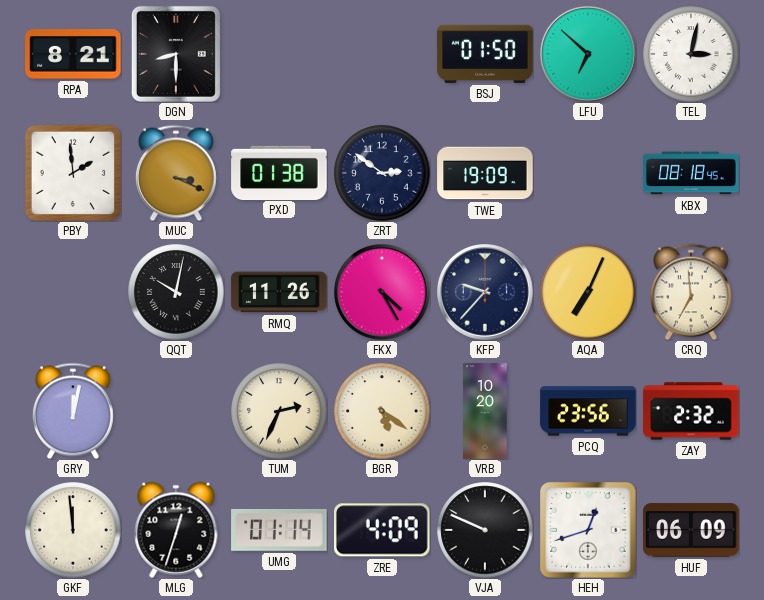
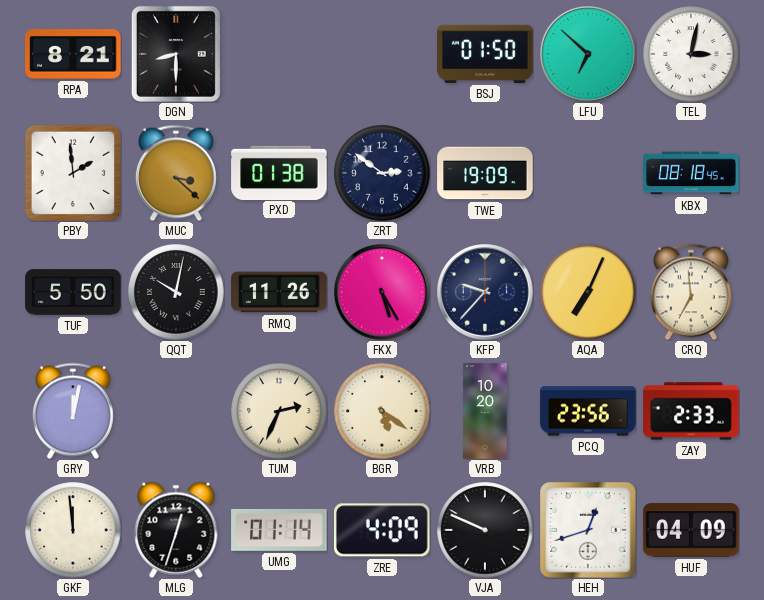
MUC: 3:19 -> 3:22
TUF: none -> 5:50
FKX: 4:25 -> 5:25
ZAY: 2:32 -> 2:33
HUF: 06:09 -> 04:09
